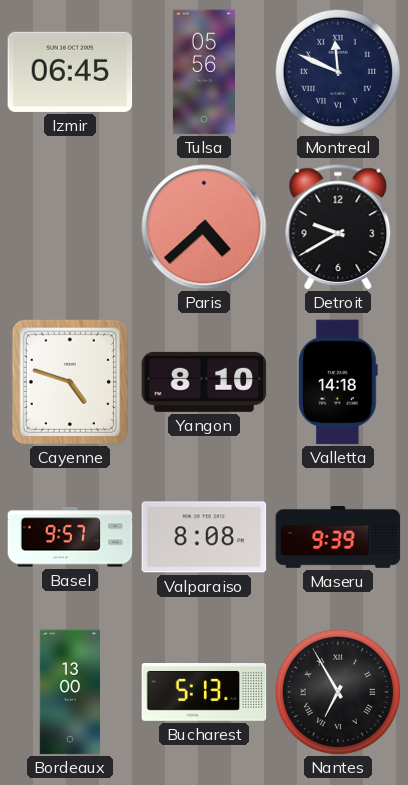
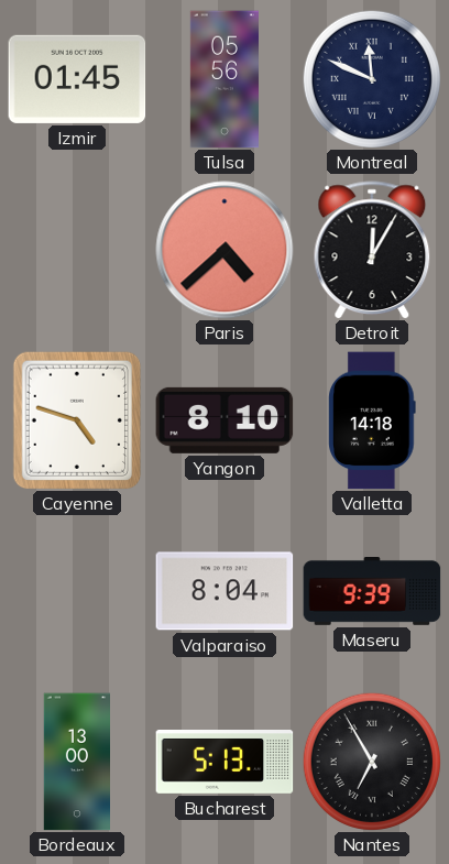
Izmir: 06:45 -> 01:45
Detroit: 9:40 -> 12:05
Basel: 9:57 -> none
Valparaiso: 8:08 -> 8:04
